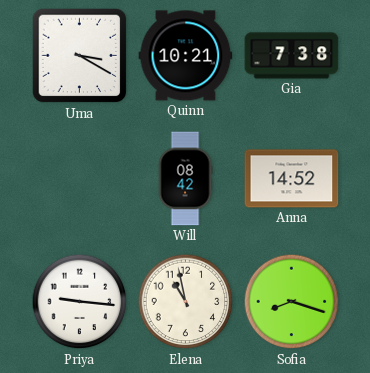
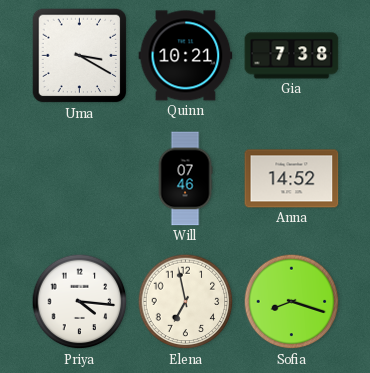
Will: 08:42 -> 07:46
Priya: 9:16 -> 4:16
Elena: 10:58 -> 6:58
